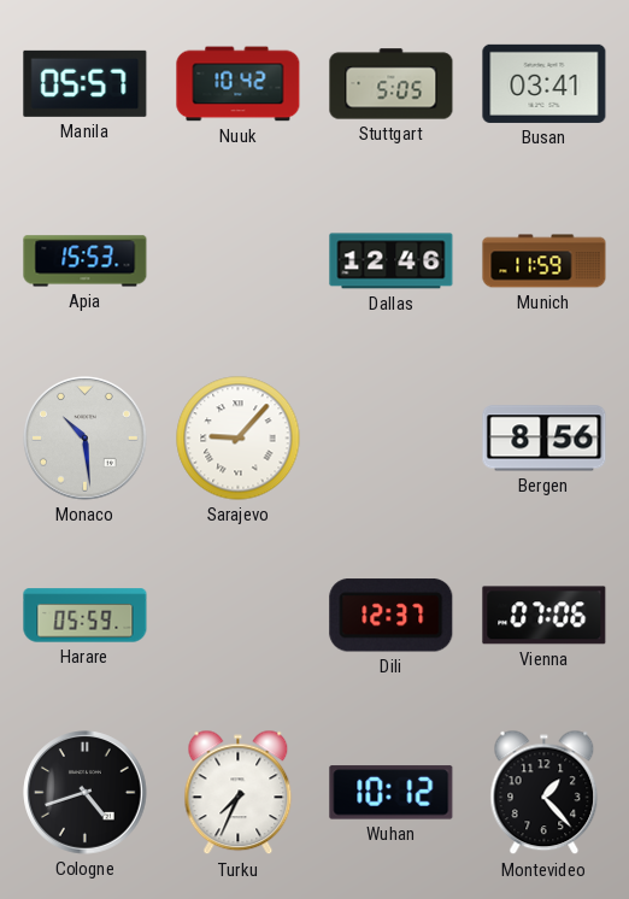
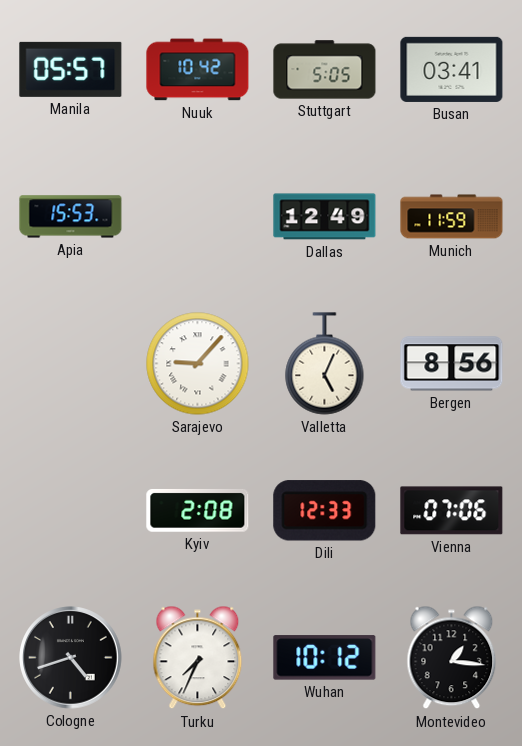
Dallas: 12:46 -> 12:49
Monaco: 10:29 -> none
Valletta: none -> 5:04
Harare: 05:59 -> none
Kyiv: none -> 2:08
Dili: 12:37 -> 12:33
Montevideo: 1:23 -> 1:16
